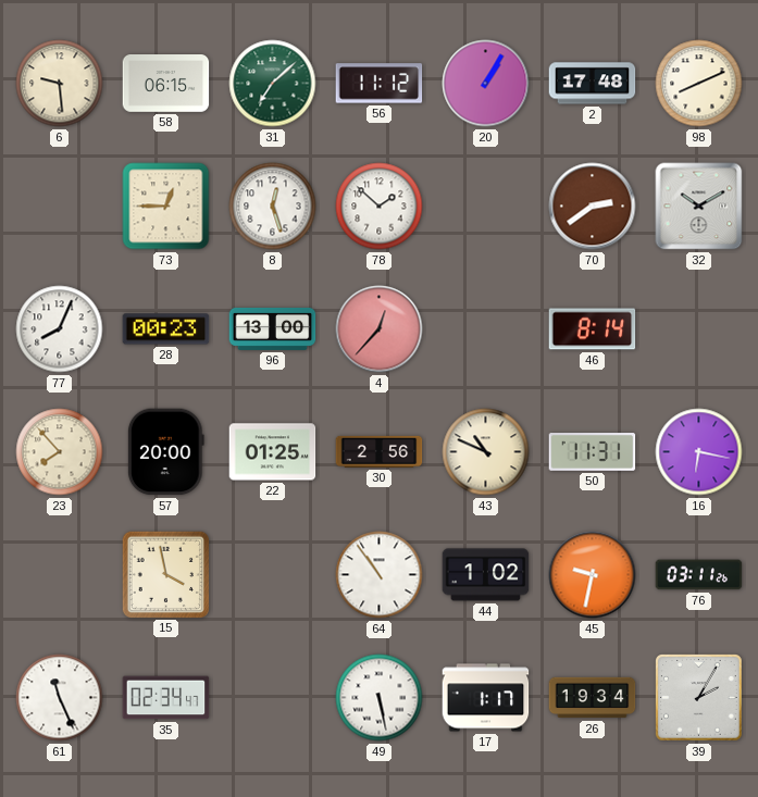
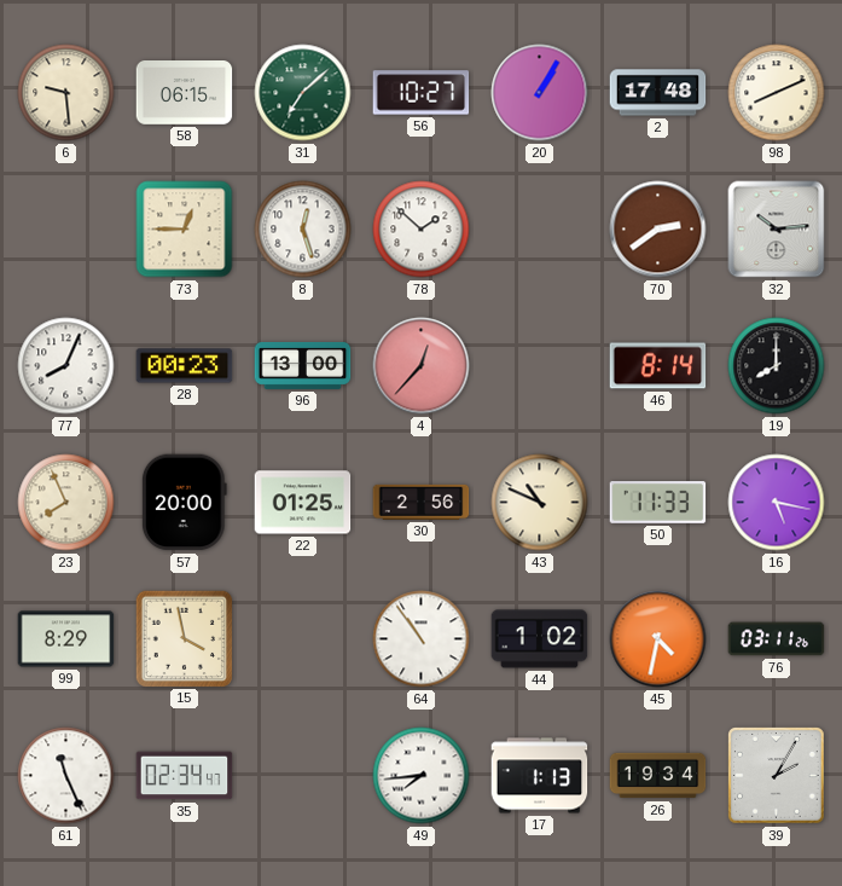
56: 11:12 -> 10:27
32: 10:10 -> 10:14
19: none -> 8:00
23: 7:53 -> 7:56
50: 11:31 -> 11:33
16: 6:17 -> 5:17
99: none -> 8:29
45: 9:32 -> 4:32
49: 5:28 -> 7:44
17: 1:17 -> 1:13
